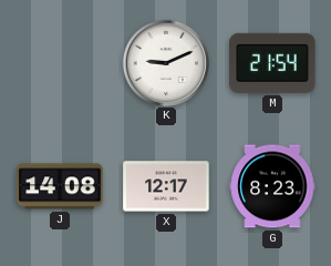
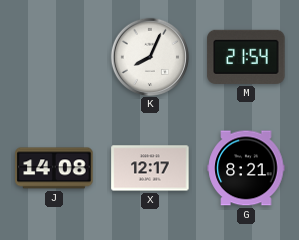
K: 9:11 -> 8:04
G: 8:23 -> 8:21
